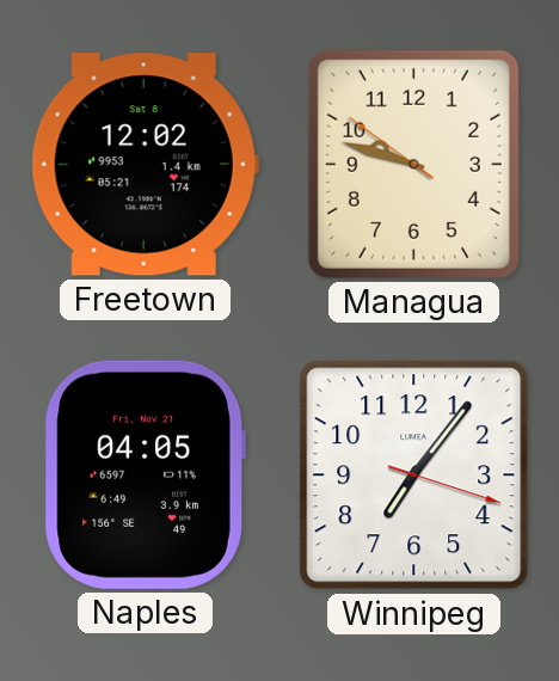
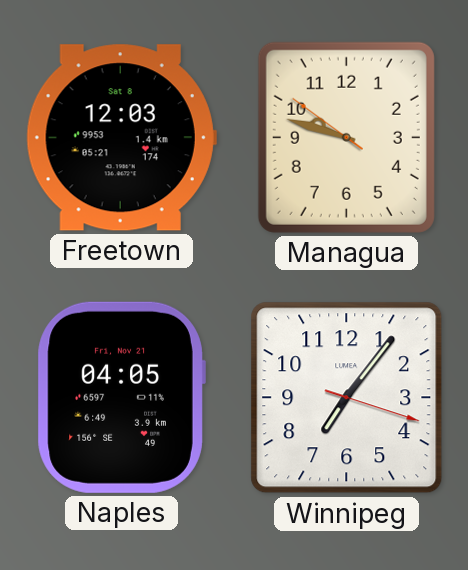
Freetown: 12:02 -> 12:03
